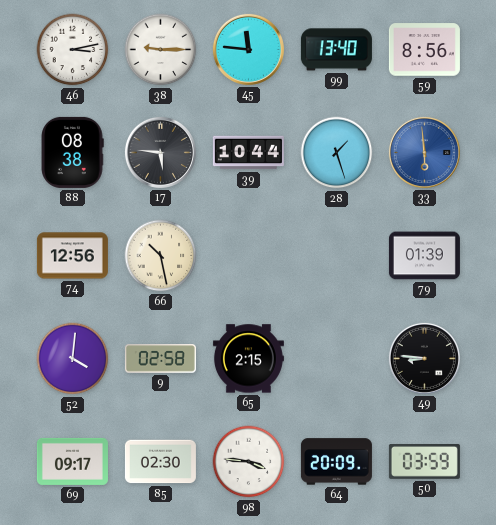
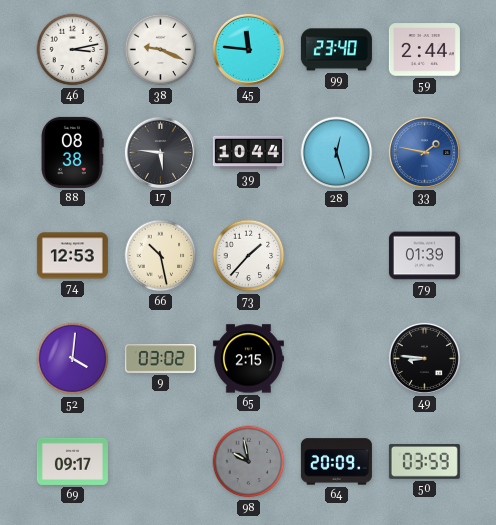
38: 9:15 -> 9:19
99: 13:40 -> 23:40
59: 8:56 -> 2:44
28: 1:27 -> 12:27
33: 5:59 -> 1:47
74: 12:56 -> 12:53
73: none -> 1:37
9: 02:58 -> 03:02
85: 02:30 -> none
98: 3:46 -> 9:58
98 dial: white -> grey
